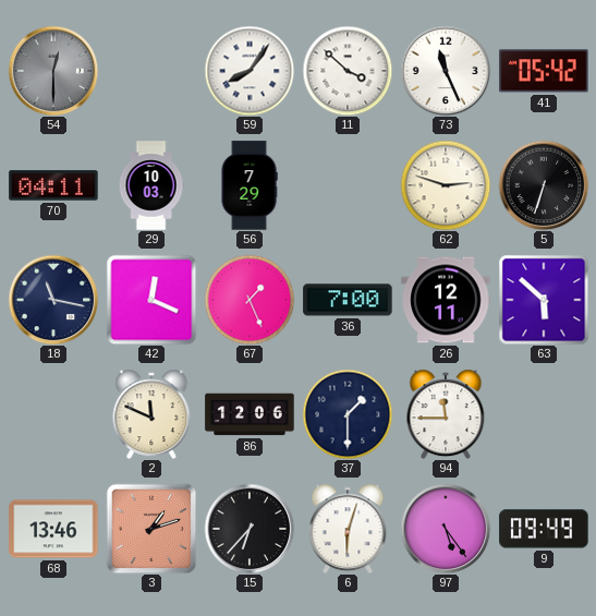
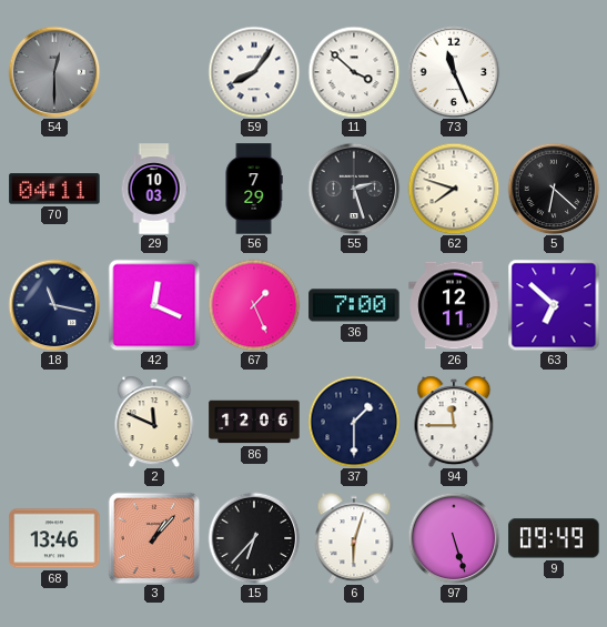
41: 05:42 -> none
55: none -> 2:27
62: 2:48 -> 7:48
5: 6:33 -> 6:22
63: 5:52 -> 6:52
3: 1:12 -> 1:07
97: 5:24 -> 5:27
